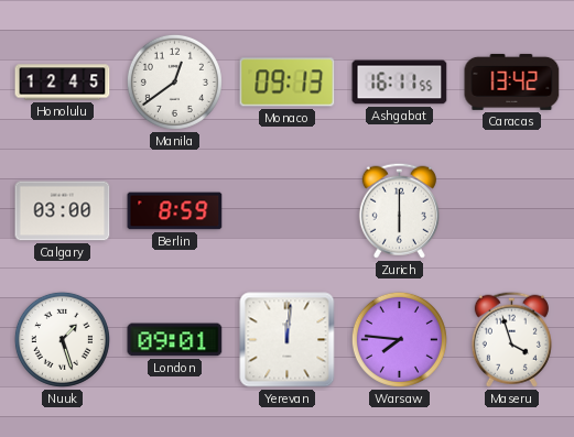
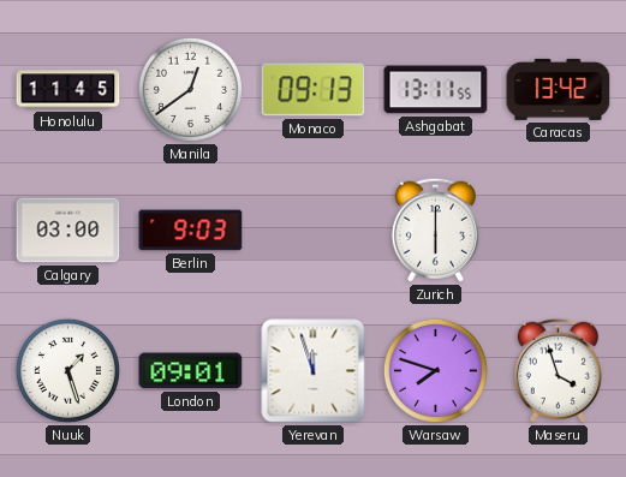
Honolulu: 12:45 -> 11:45
Ashgabat: 16:11 -> 13:11
Berlin: 8:59 -> 9:03
Yerevan: 12:01 -> 11:57
Warsaw: 7:46 -> 7:48
